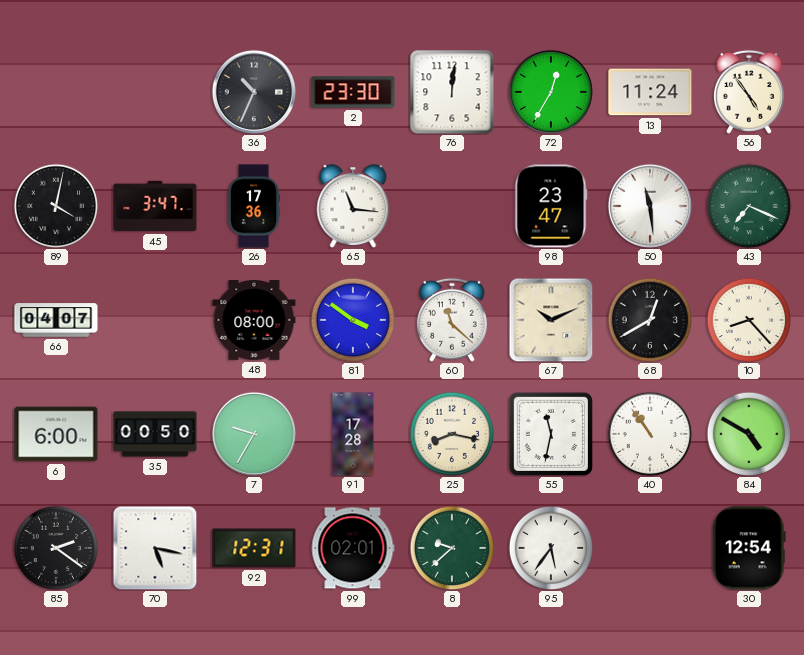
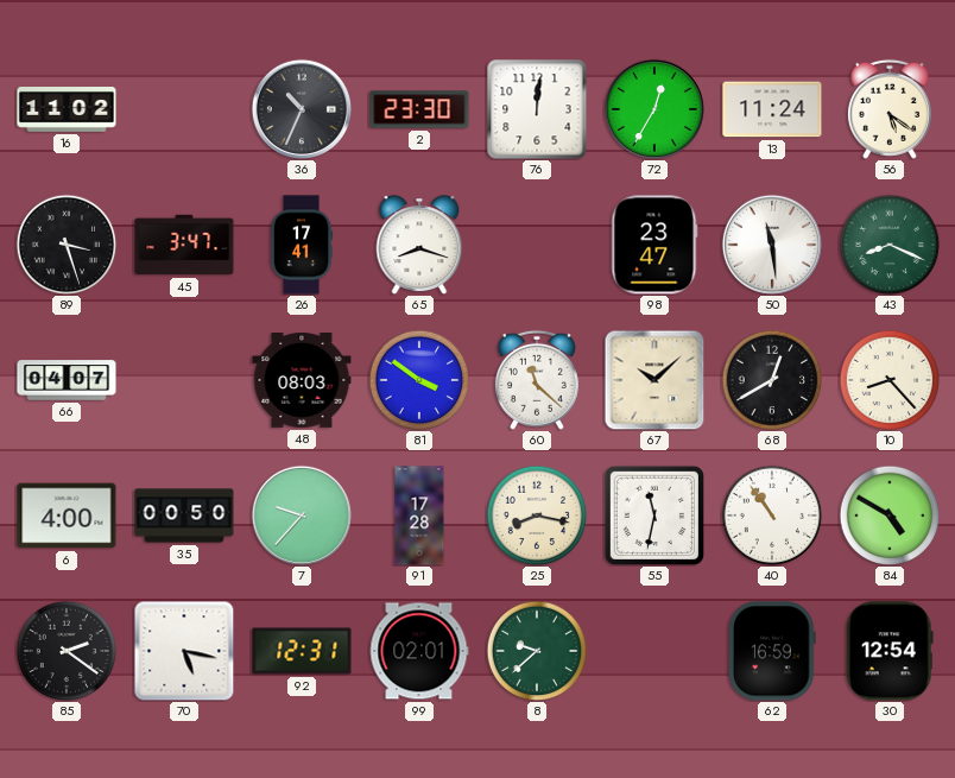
16: none -> 11:02
56: 4:54 -> 5:21
89: 4:02 -> 3:27
26: 17:36 -> 17:41
65: 11:16 -> 8:18
43: 7:19 -> 8:19
48: 08:00 -> 08:03
67: 10:11 -> 10:08
6: 6:00 -> 4:00
7: 9:35 -> 9:37
95: 5:36 -> none
62: none -> 16:59
